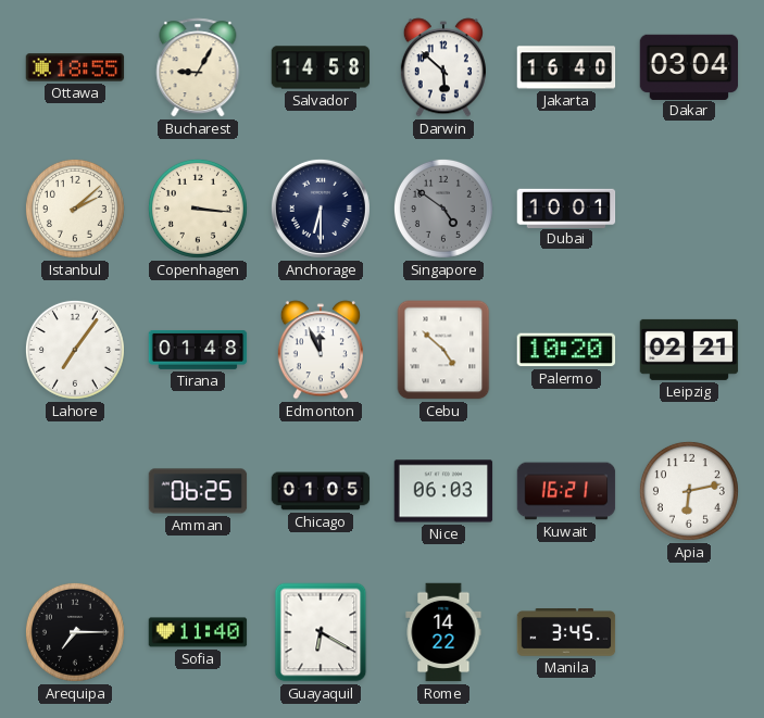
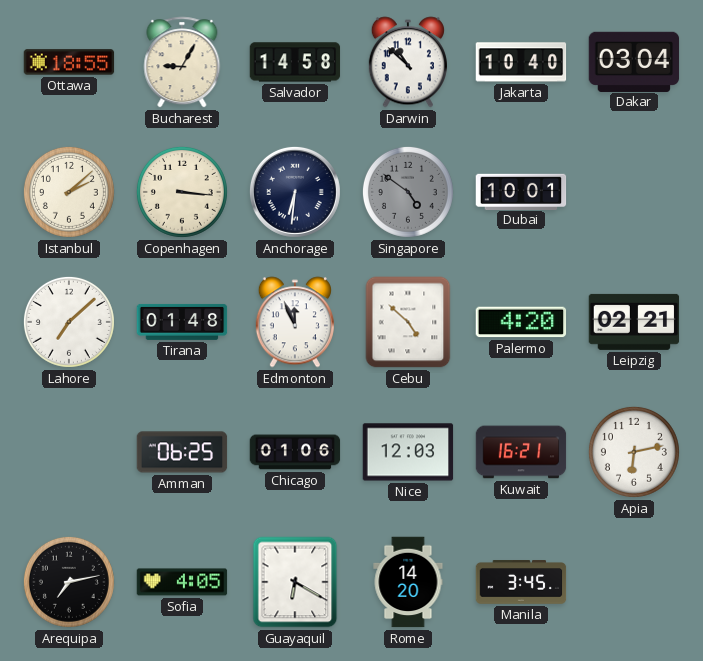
Darwin: 5:52 -> 10:52
Jakarta: 16:40 -> 10:40
Anchorage: 6:30 -> 6:31
Lahore: 7:06 -> 7:08
Palermo: 10:20 -> 4:20
Chicago: 01:05 -> 01:06
Nice: 06:03 -> 12:03
Arequipa: 7:15 -> 7:13
Sofia: 11:40 -> 4:05
Rome: 14:22 -> 14:20
